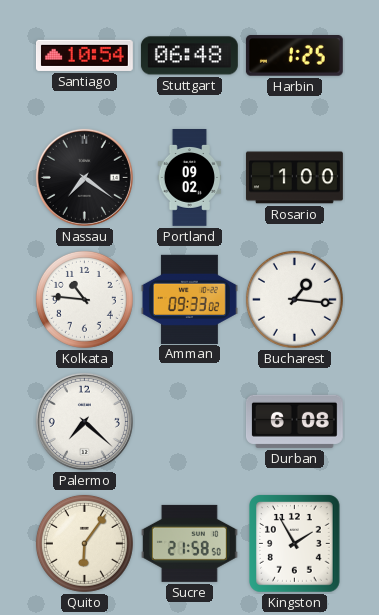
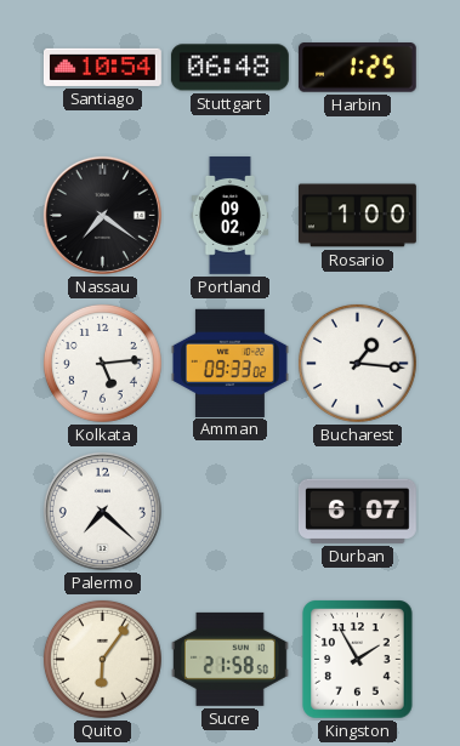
Kolkata: 10:46 -> 5:14
Durban: 6:08 -> 6:07
